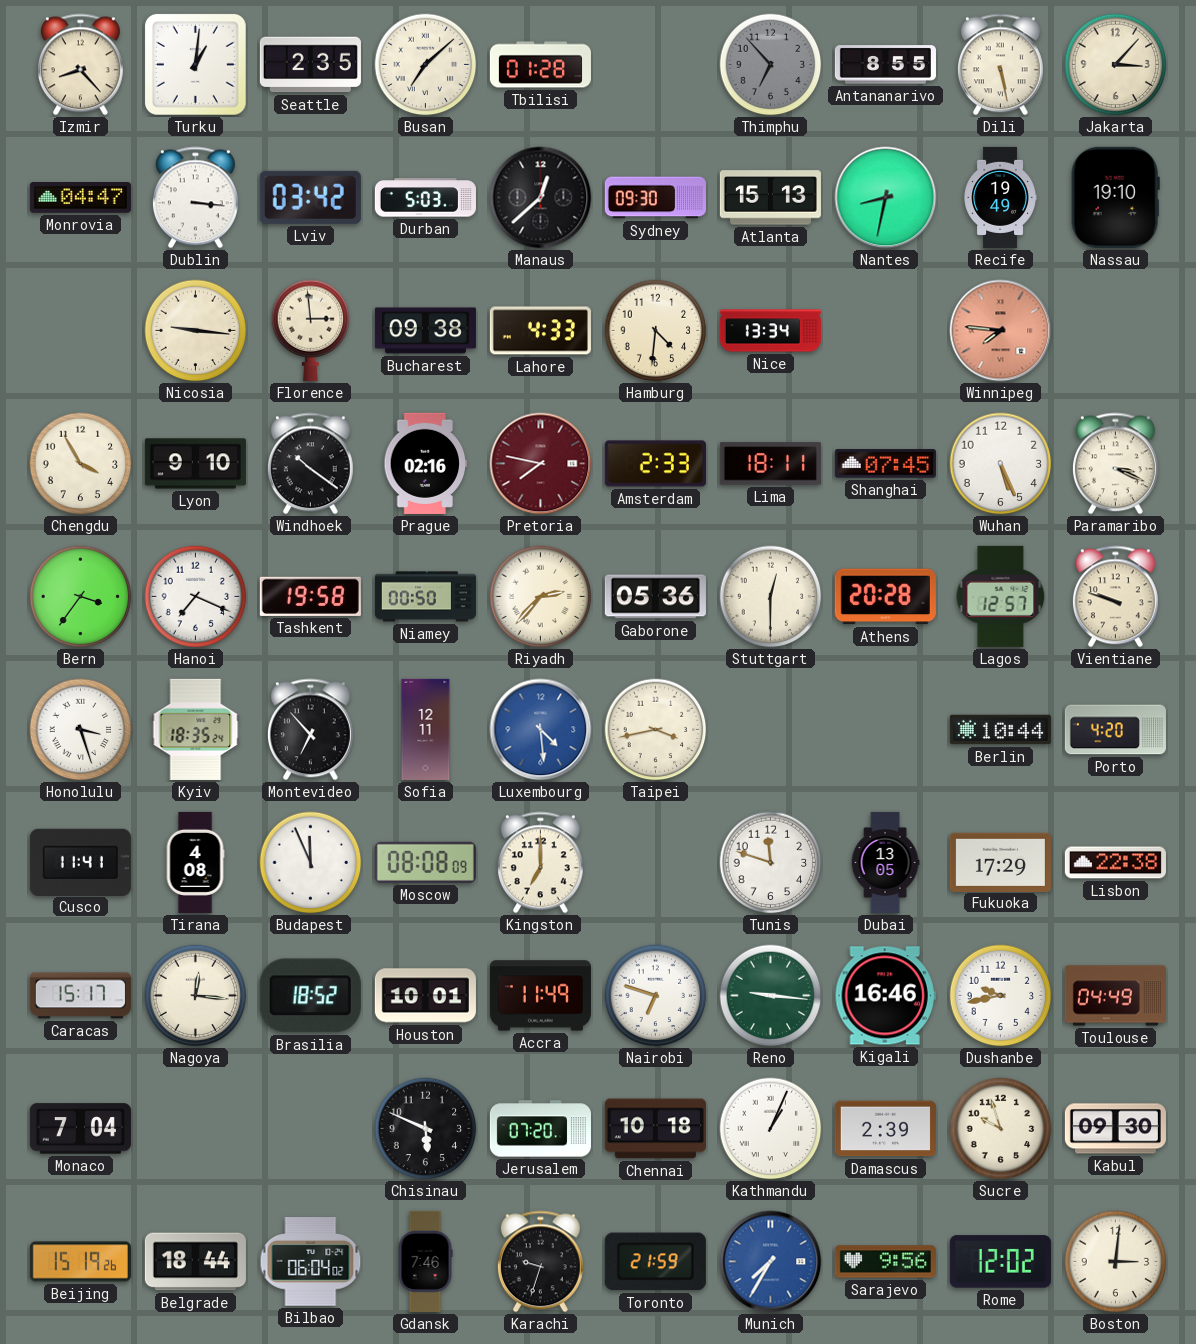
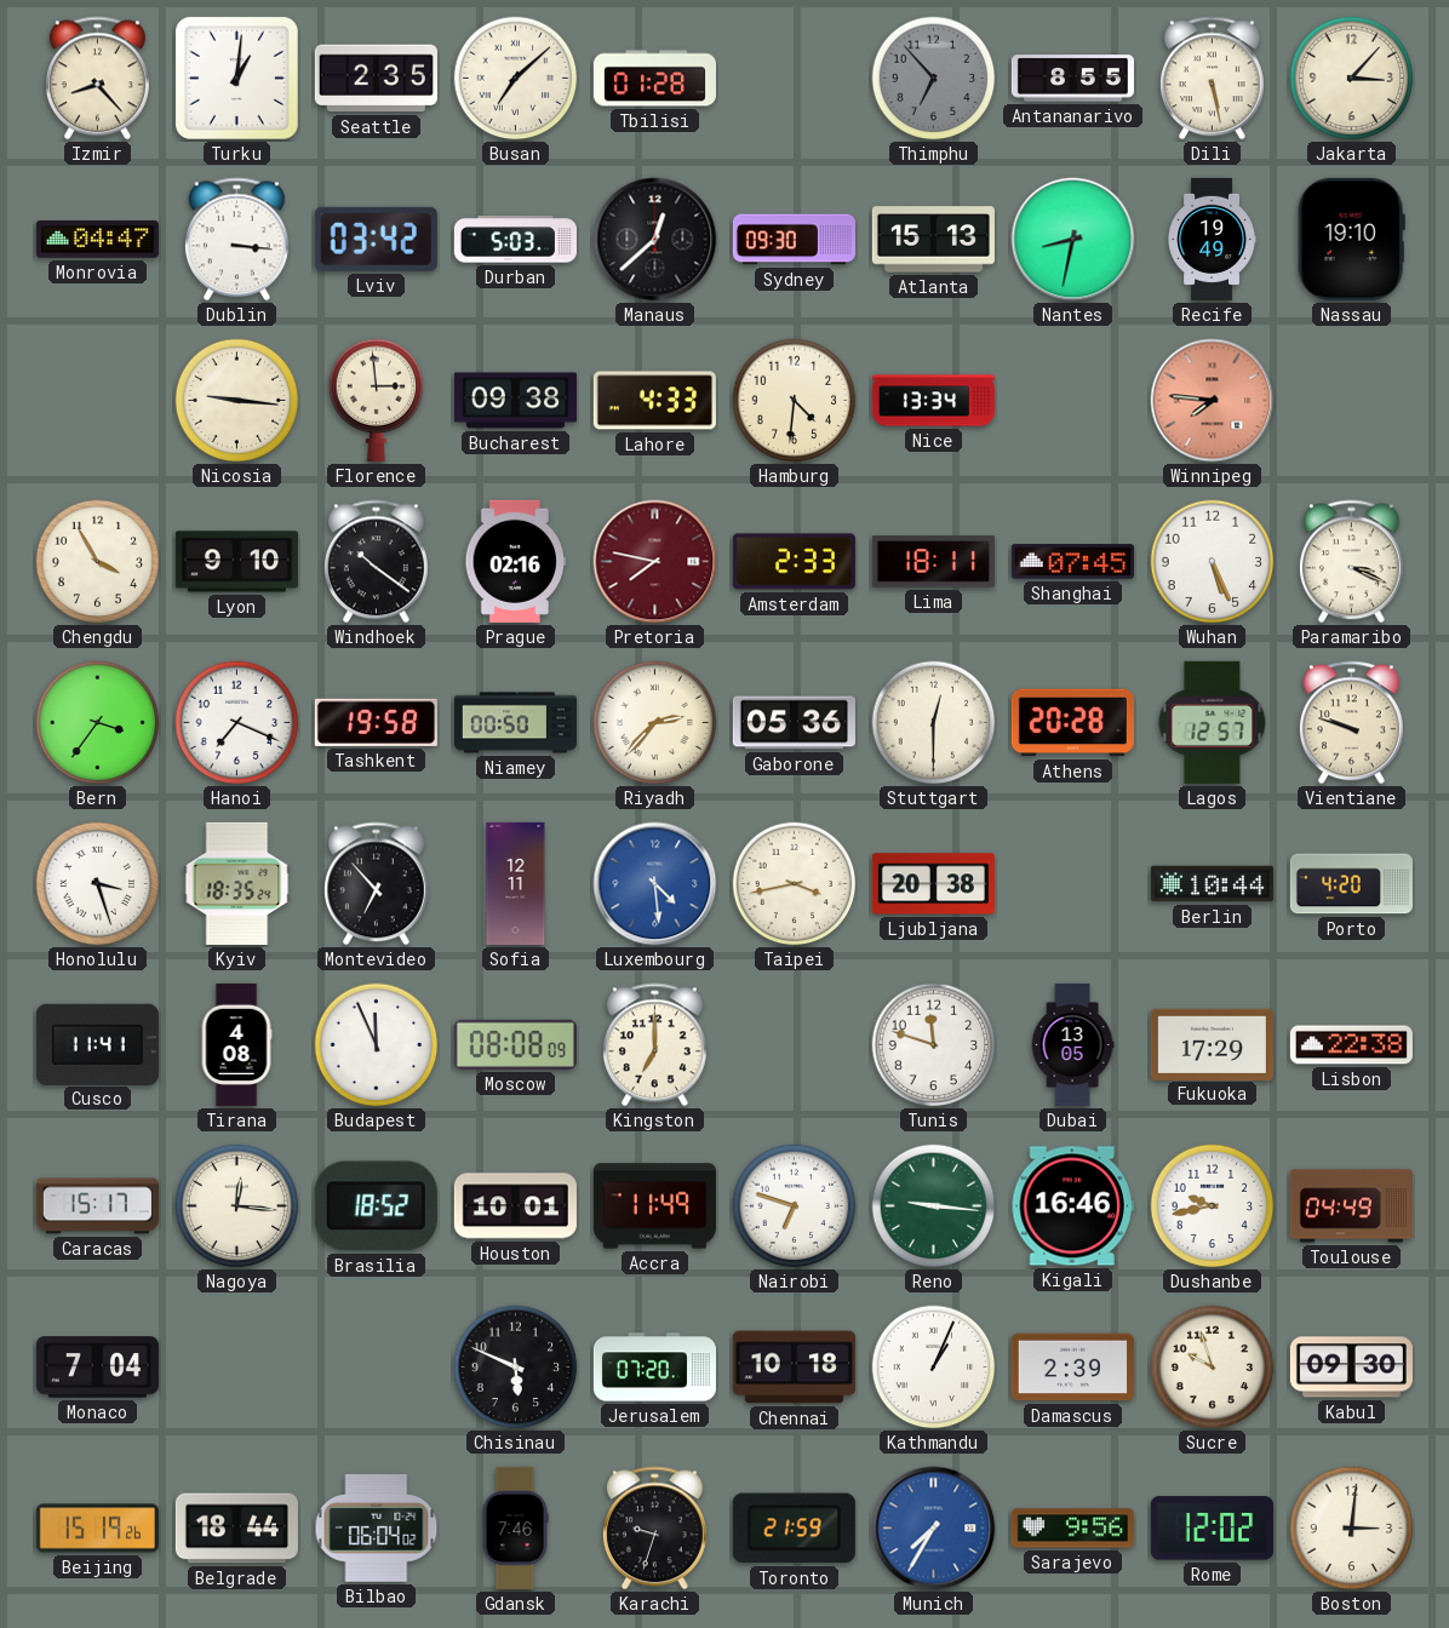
Ljubljana: none -> 20:38
